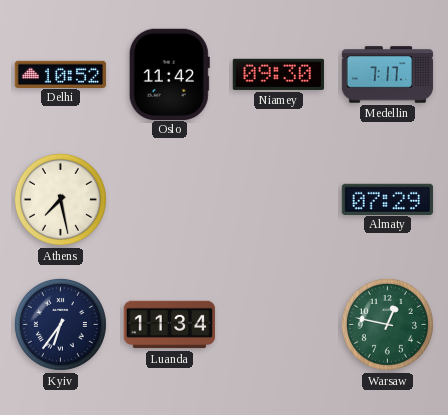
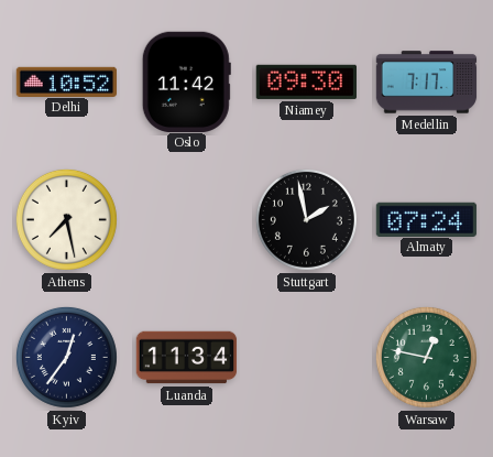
Stuttgart: none -> 1:58
Almaty: 07:29 -> 07:24
Kyiv: 6:36 -> 12:36
